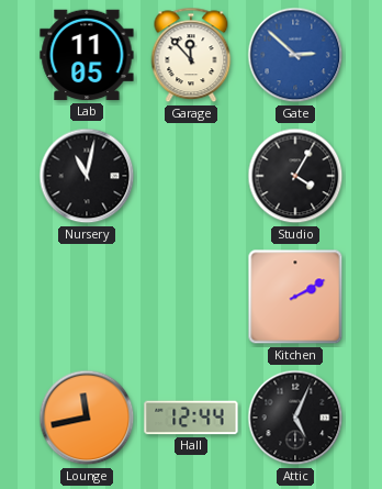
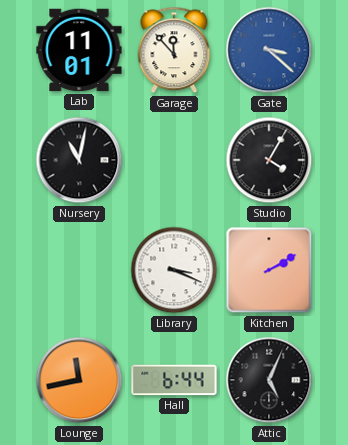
Lab: 11:05 -> 11:01
Gate: 2:52 -> 3:22
Library: none -> 3:19
Hall: 12:44 -> 6:44
